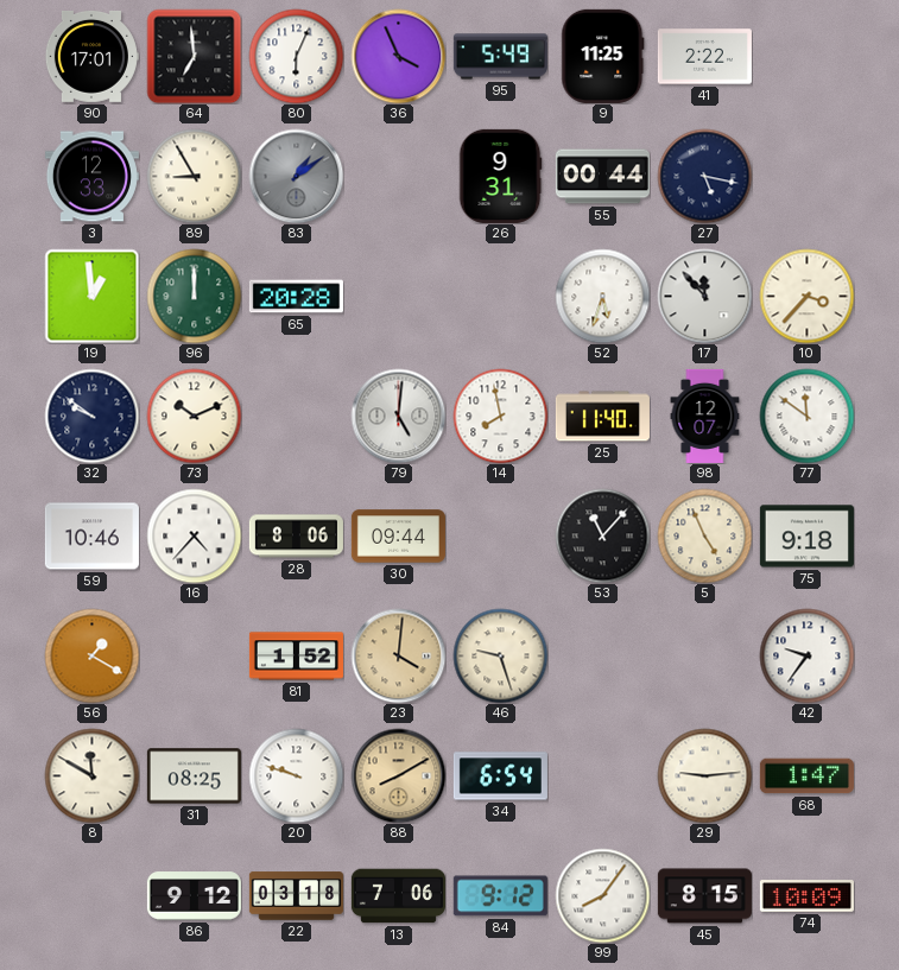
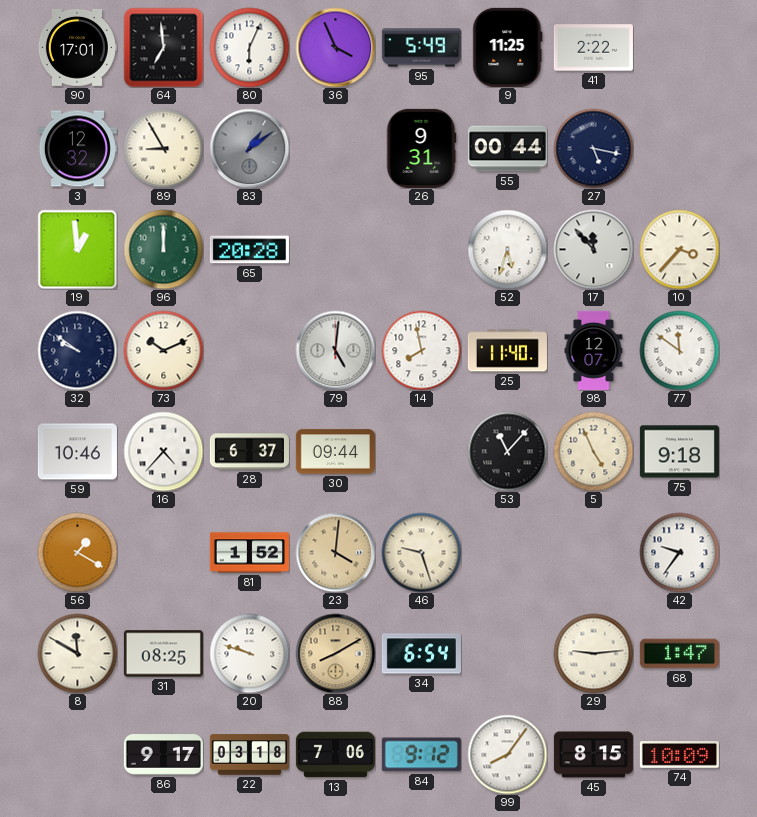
3: 12:33 -> 12:32
28: 8:06 -> 6:37
86: 9:12 -> 9:17
